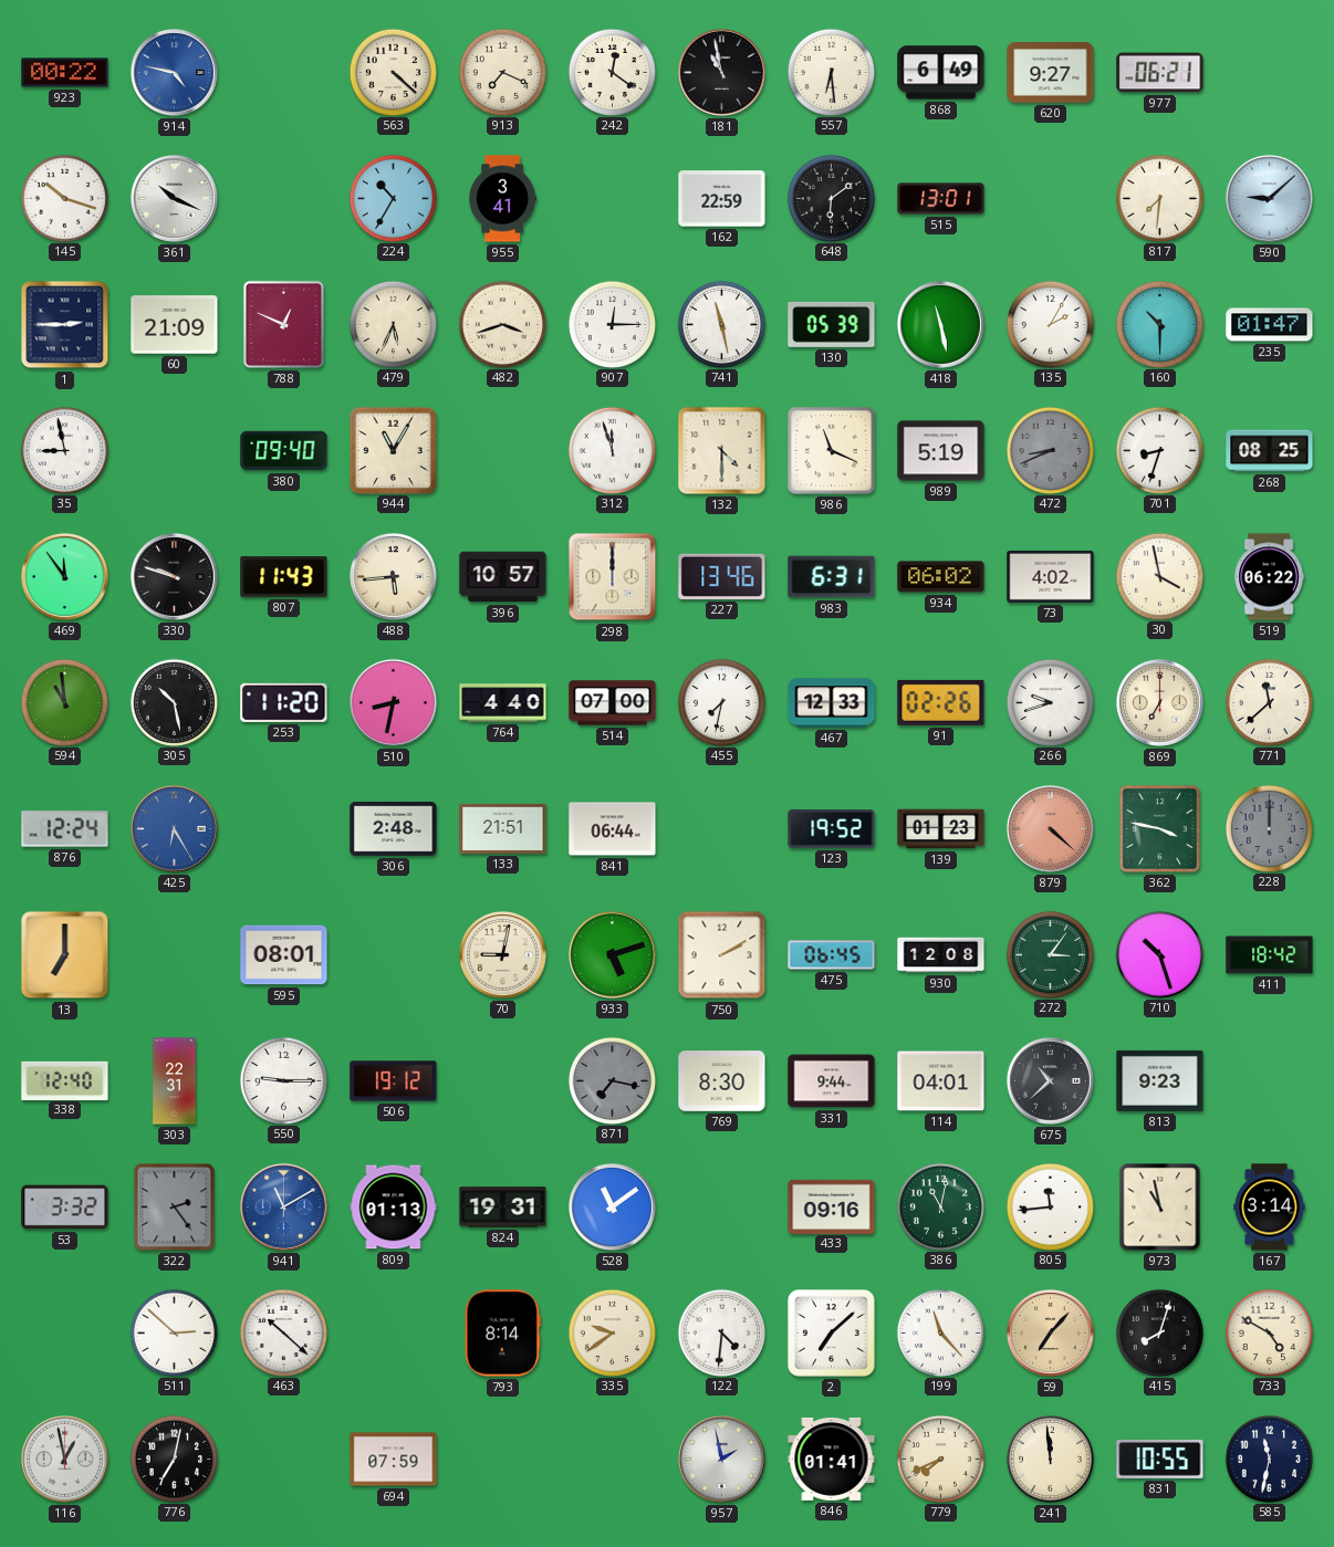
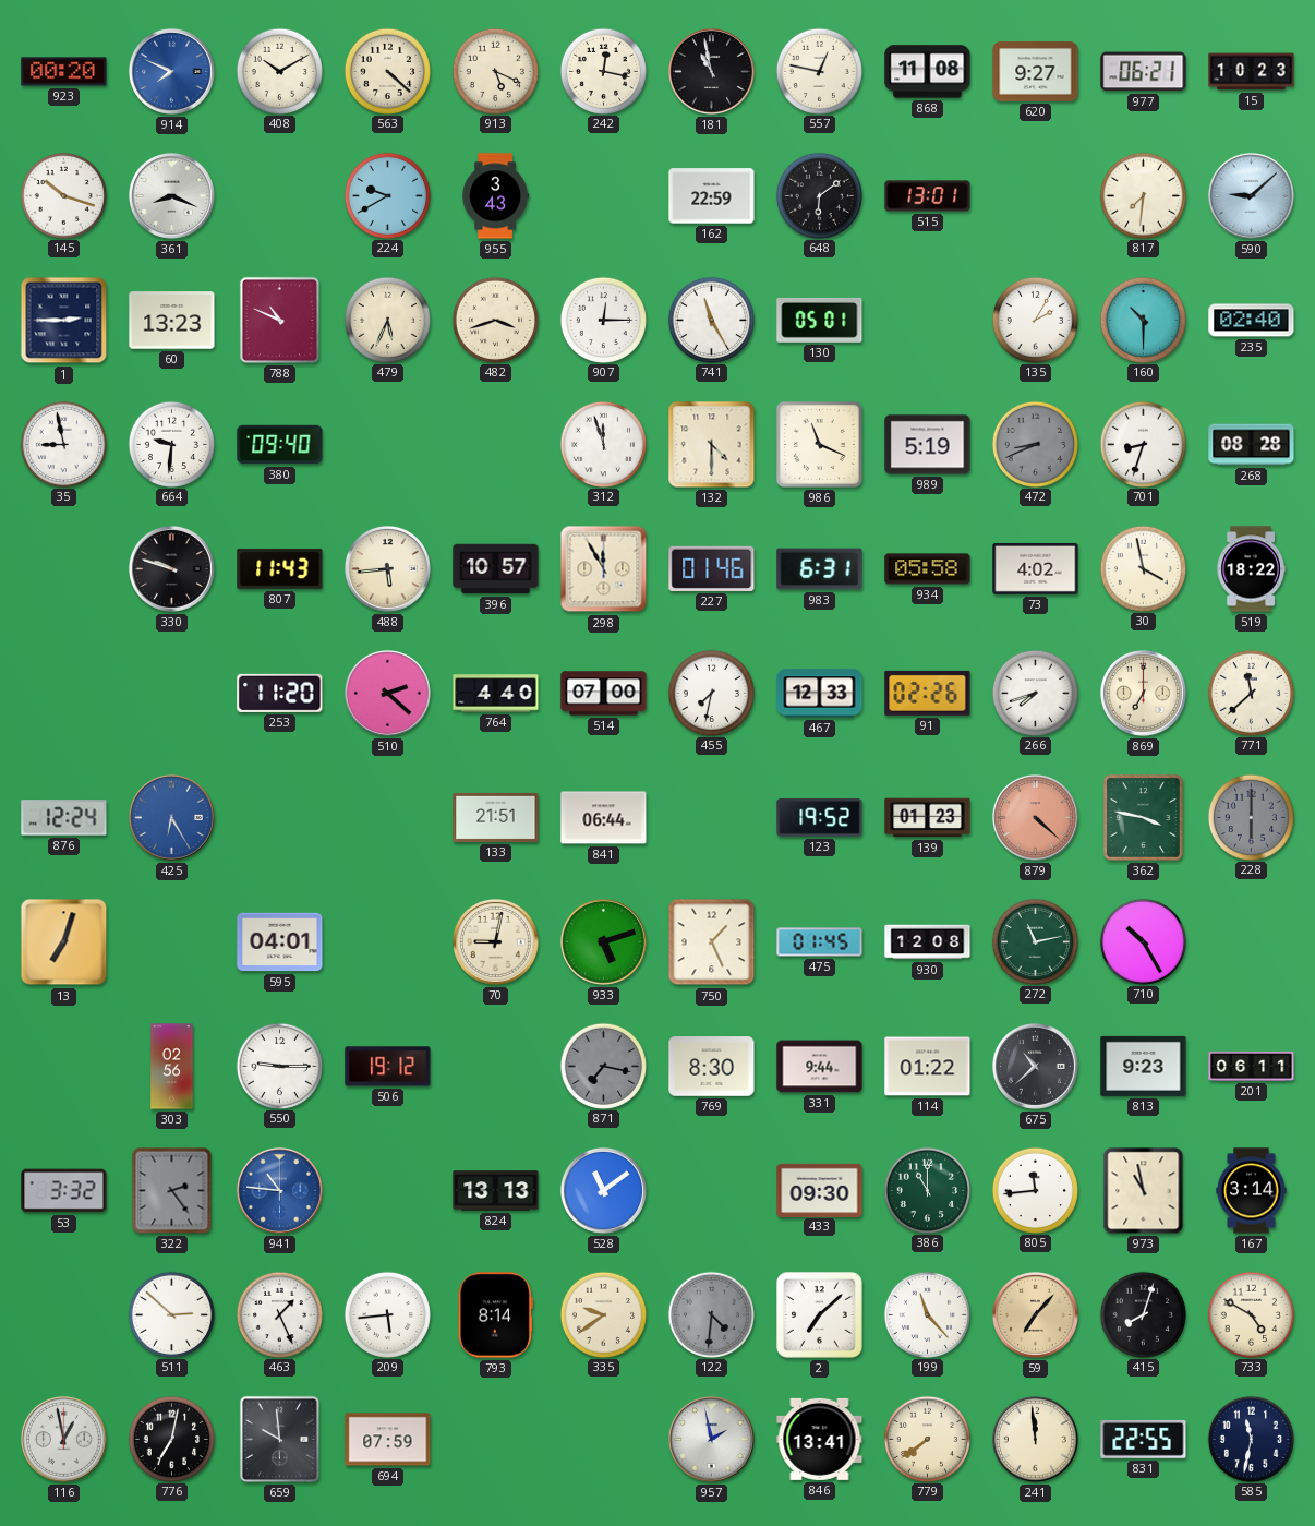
923: 00:22 -> 00:20
914: 4:47 -> 7:49
408: none -> 10:10
913: 7:19 -> 5:19
242: 12:21 -> 12:17
557: 6:29 -> 12:47
868: 6:49 -> 11:08
15: none -> 10:23
361: 10:19 -> 8:19
224: 10:35 -> 9:40
955: 3:41 -> 3:43
60: 21:09 -> 13:23
788: 12:49 -> 10:49
741: 11:28 -> 11:25
130: 05:39 -> 05:01
418: 11:28 -> none
235: 01:47 -> 02:40
664: none -> 9:31
944: 11:05 -> none
268: 08:25 -> 08:28
469: 11:54 -> none
298: 12:00 -> 11:55
227: 13:46 -> 01:46
934: 06:02 -> 05:58
519: 06:22 -> 18:22
594: 10:59 -> none
305: 10:28 -> none
510: 8:32 -> 2:22
266: 9:42 -> 7:42
306: 2:48 -> none
228: 12:00 -> 6:00
13: 7:00 -> 7:03
595: 08:01 -> 04:01
750: 2:10 -> 1:26
475: 06:45 -> 01:45
272: 3:06 -> 11:13
710: 10:27 -> 10:25
411: 18:42 -> none
338: 12:40 -> none
303: 22:31 -> 02:56
114: 04:01 -> 01:22
201: none -> 06:11
941: 11:10 -> 10:46
809: 01:13 -> none
824: 19:31 -> 13:13
433: 09:16 -> 09:30
386: 11:02 -> 11:00
463: 10:22 -> 1:26
209: none -> 5:44
122 dial: white -> grey
659: none -> 9:59
846: 01:41 -> 13:41
779: 7:41 -> 7:39
831: 10:55 -> 22:55
